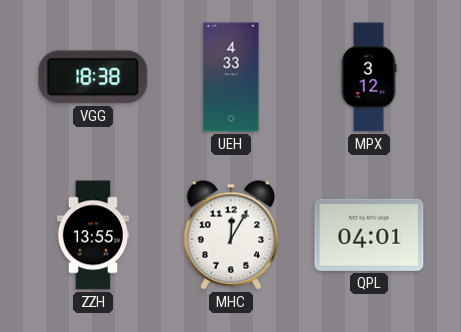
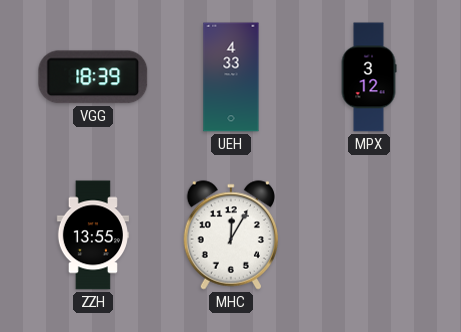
VGG: 18:38 -> 18:39
QPL: 04:01 -> none
